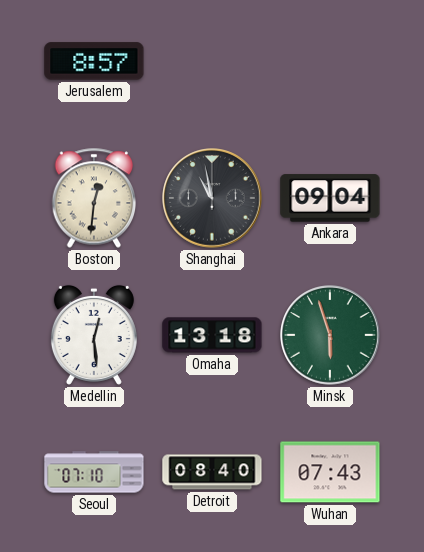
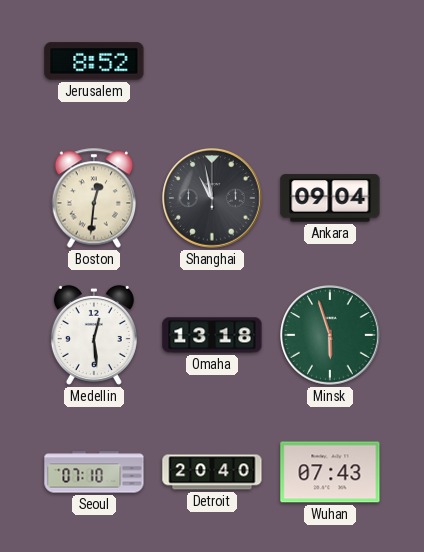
Jerusalem: 8:57 -> 8:52
Detroit: 08:40 -> 20:40
